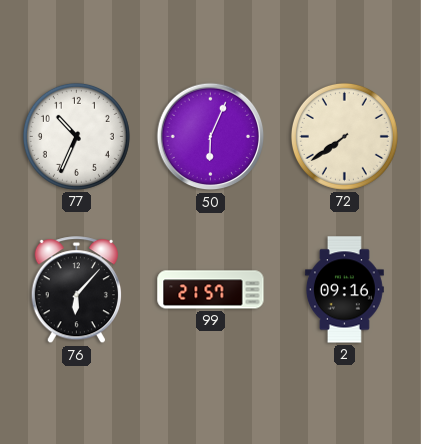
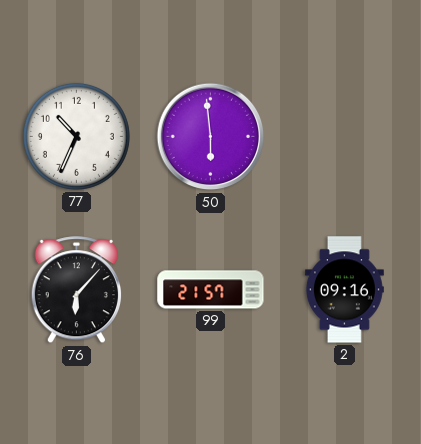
50: 6:04 -> 5:59
72: 7:39 -> none
